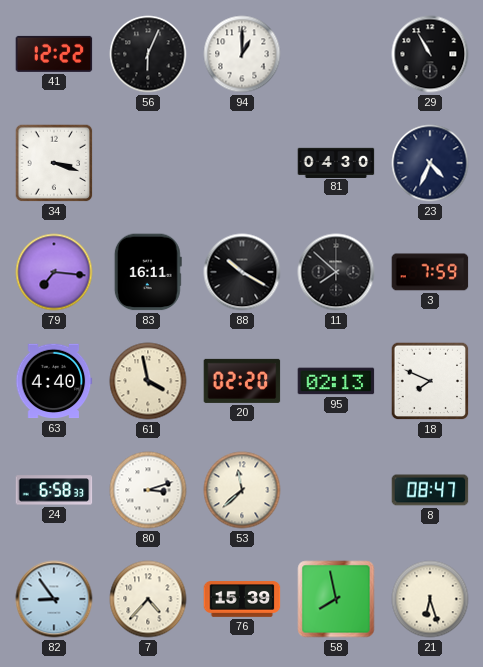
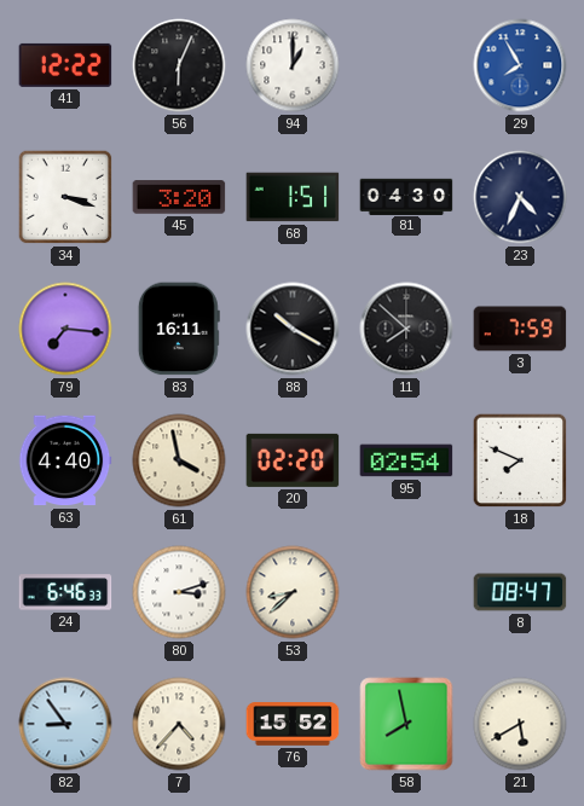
29: 10:55 -> 7:55
29 dial: black -> blue
45: none -> 3:20
68: none -> 1:51
95: 02:13 -> 02:54
24: 6:58 -> 6:46
53: 11:38 -> 8:38
76: 15:39 -> 15:52
21: 6:27 -> 5:40
